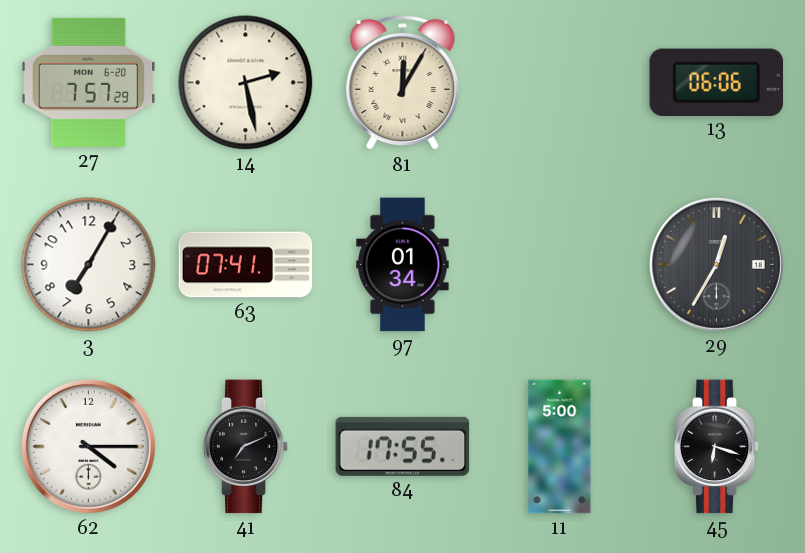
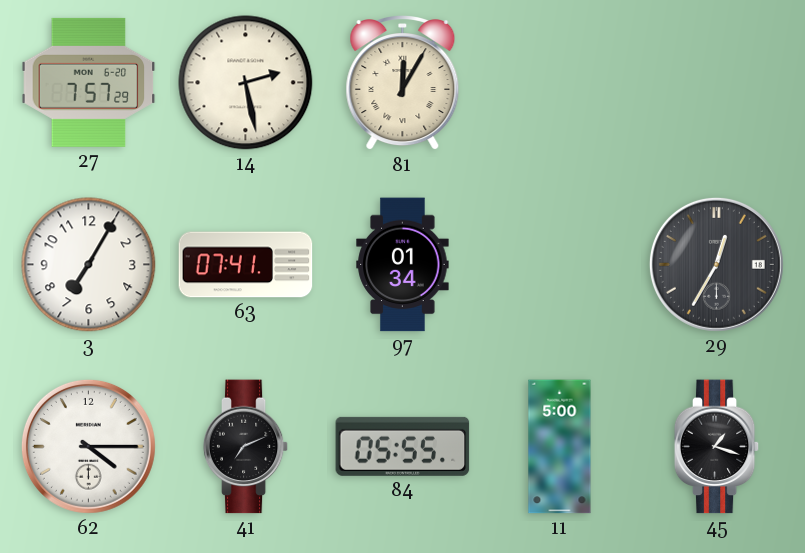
13: 06:06 -> none
84: 17:55 -> 05:55
45: 6:18 -> 1:18
